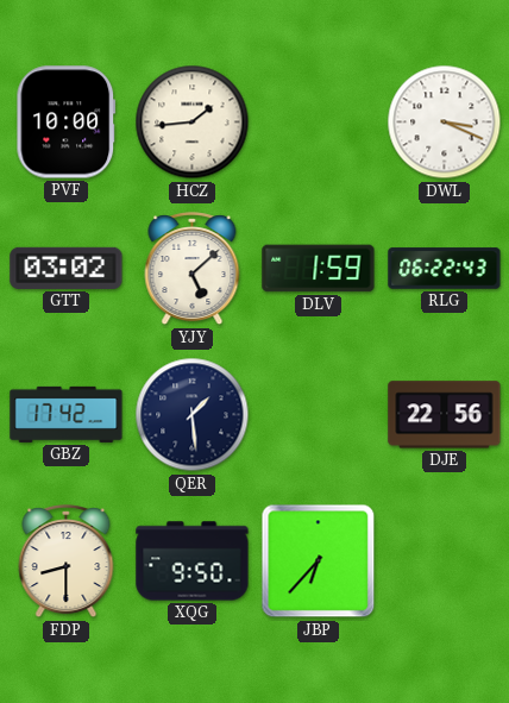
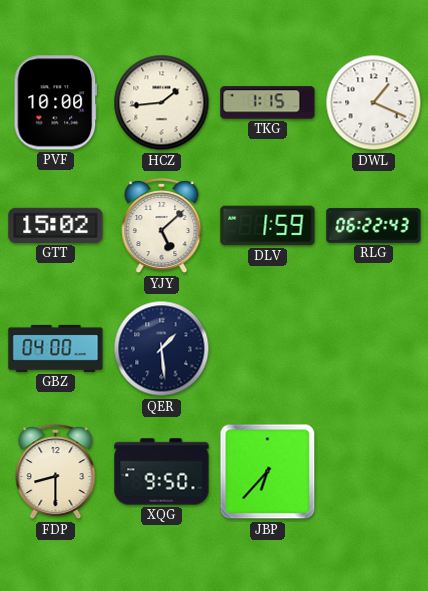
TKG: none -> 1:15
DWL: 3:19 -> 1:19
GTT: 03:02 -> 15:02
GBZ: 17:42 -> 04:00
DJE: 22:56 -> none
